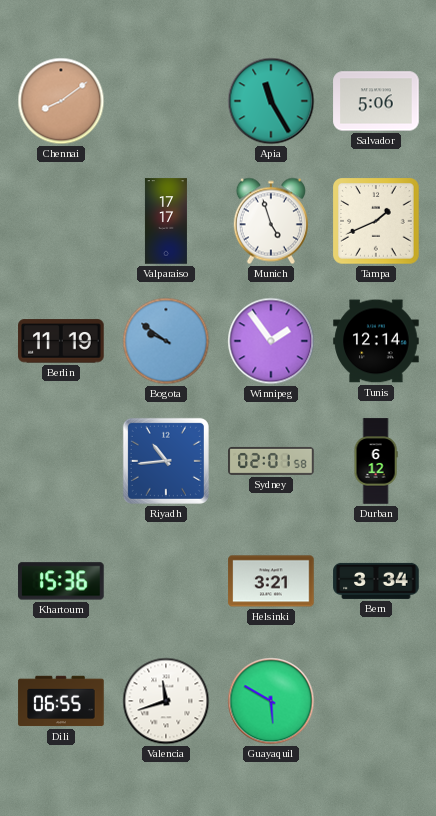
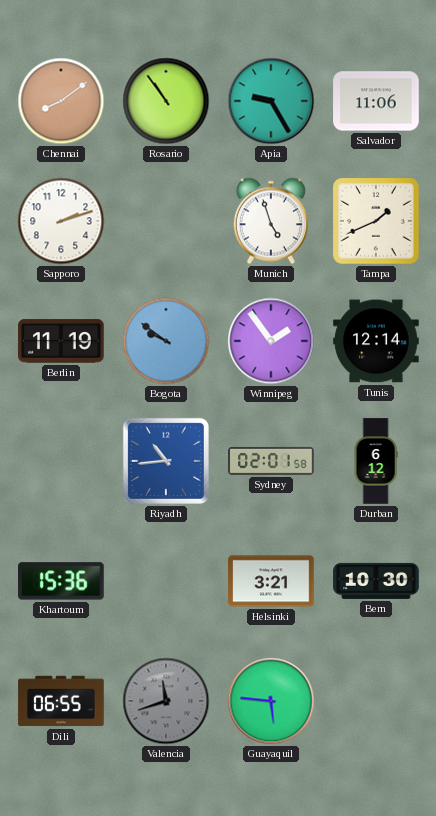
Rosario: none -> 10:54
Apia: 11:25 -> 9:25
Salvador: 5:06 -> 11:06
Sapporo: none -> 2:12
Valparaiso: 17:17 -> none
Bern: 3:34 -> 10:30
Valencia dial: white -> grey
Guayaquil: 5:50 -> 5:46
